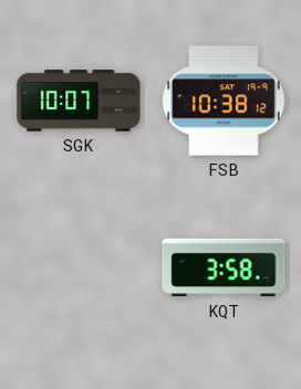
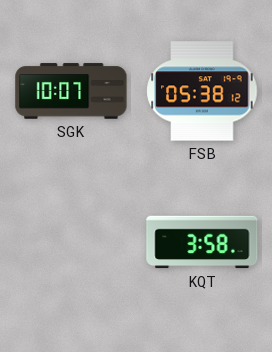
FSB: 10:38 -> 05:38
